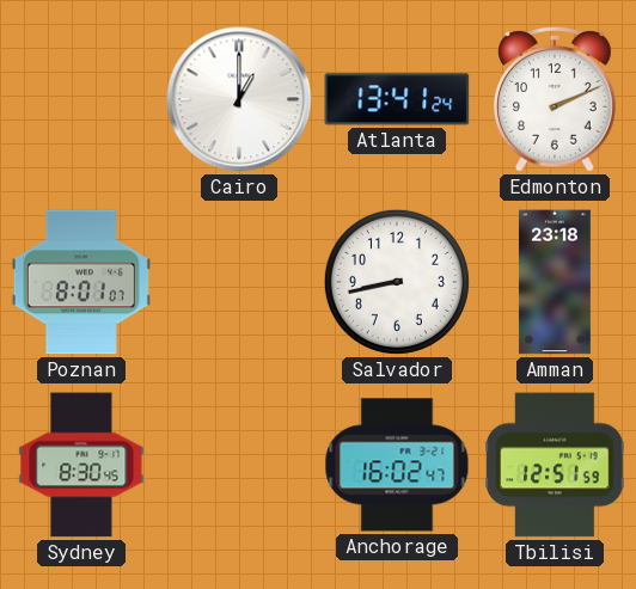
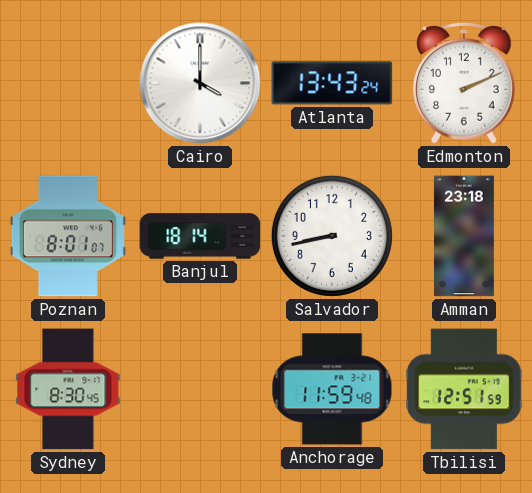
Cairo: 1:00 -> 4:00
Atlanta: 13:41 -> 13:43
Banjul: none -> 18:14
Anchorage: 16:02 -> 11:59
